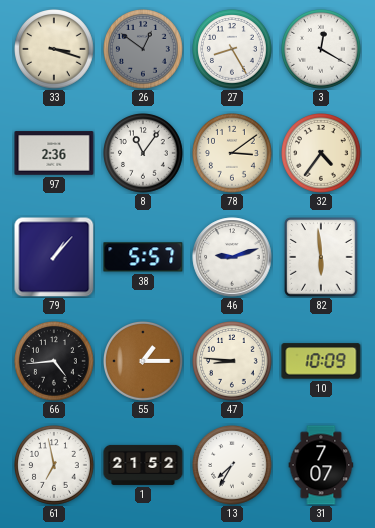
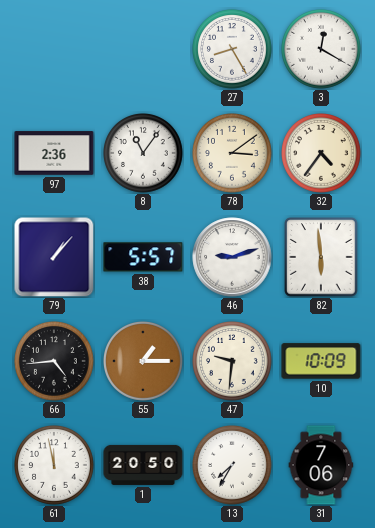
33: 3:18 -> none
26: 12:51 -> none
47: 8:46 -> 9:31
61: 6:58 -> 11:58
1: 21:52 -> 20:50
31: 7:07 -> 7:06
